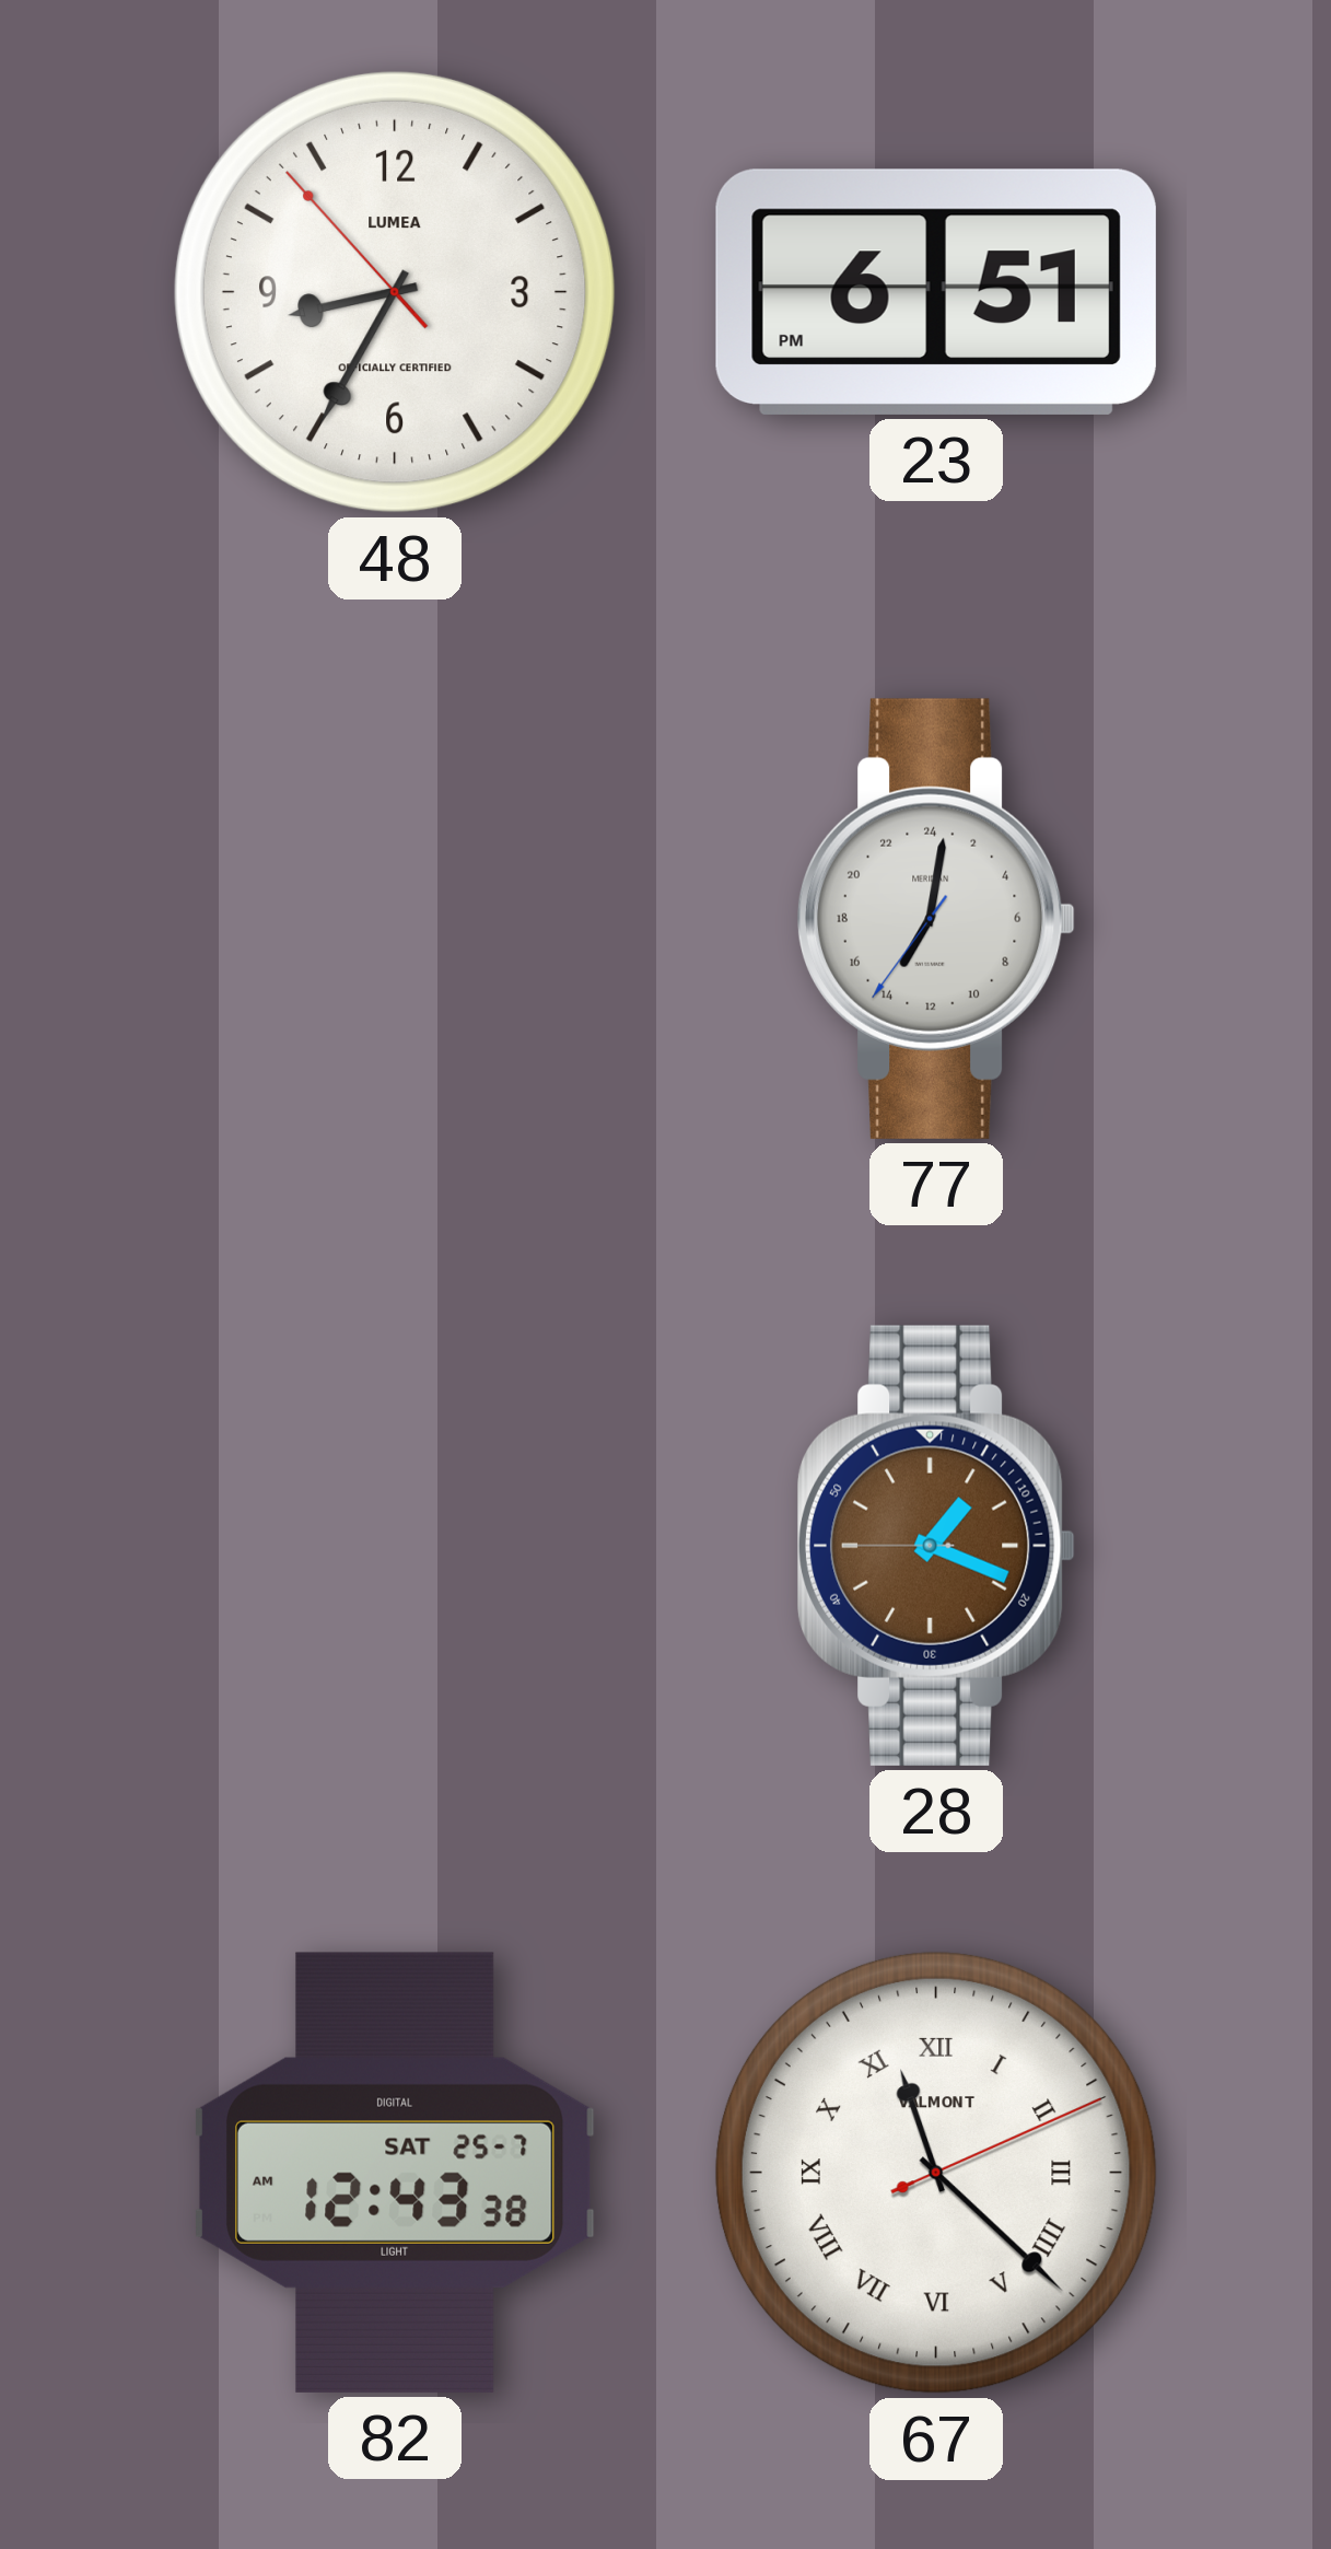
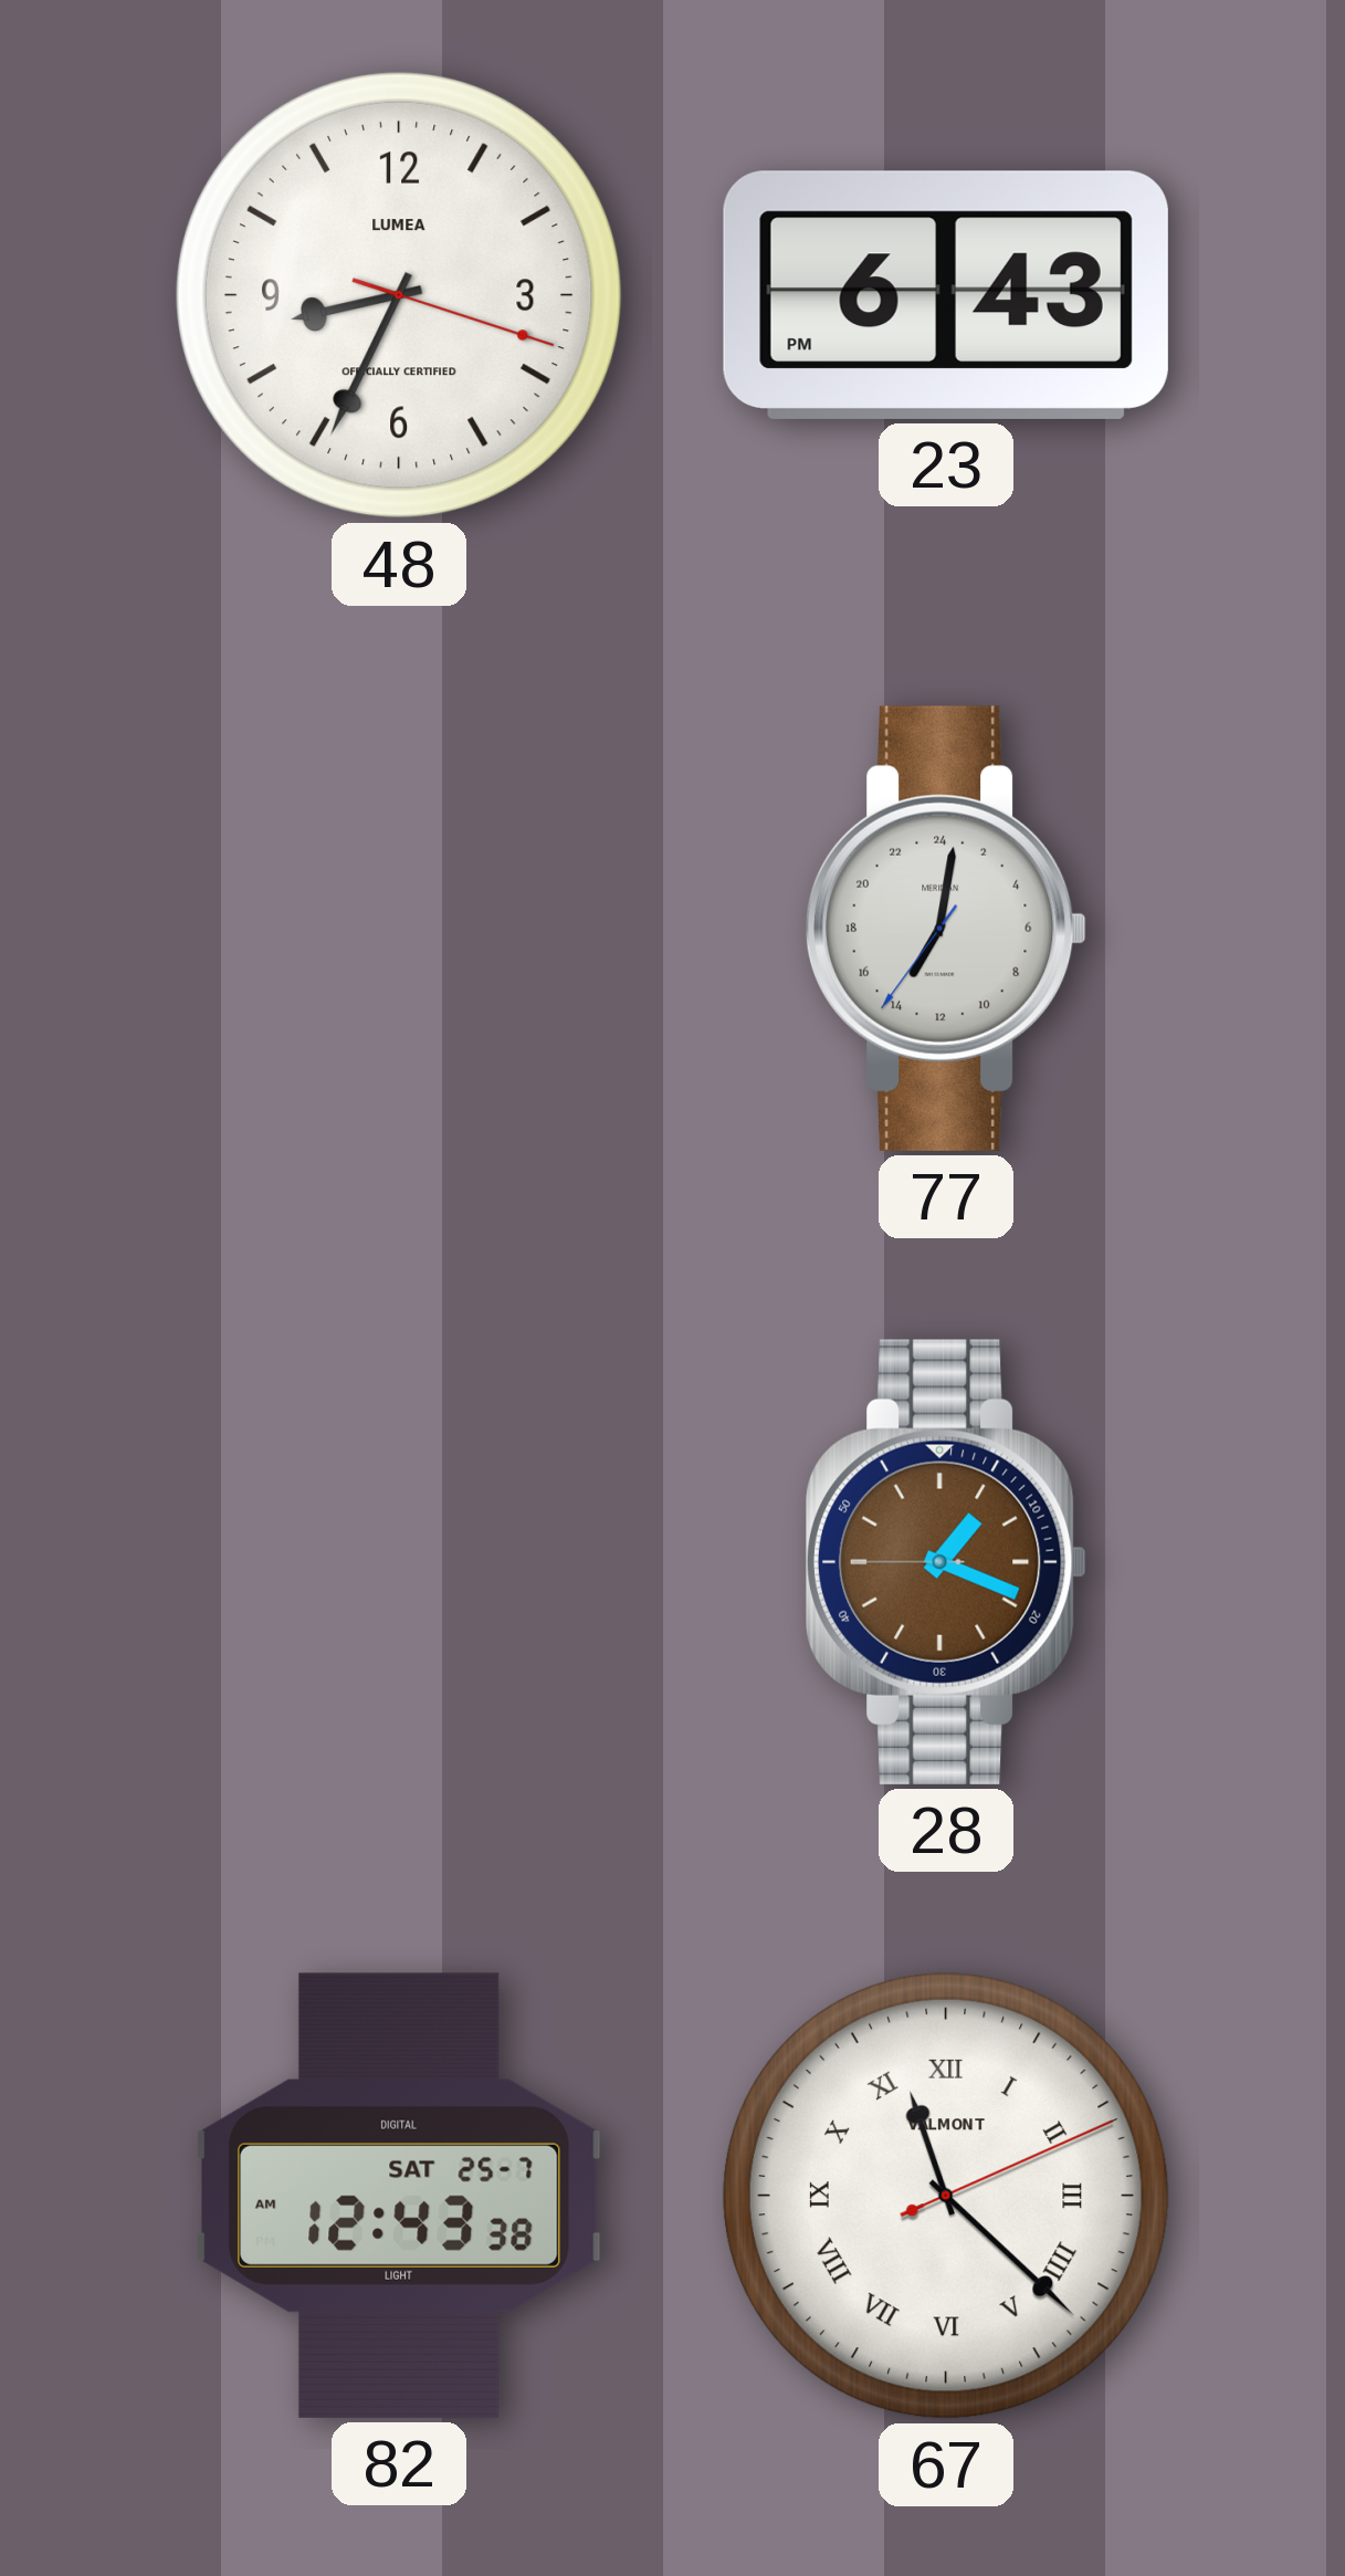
48: 8:34:53 -> 8:34:18
23: 6:51 -> 6:43
